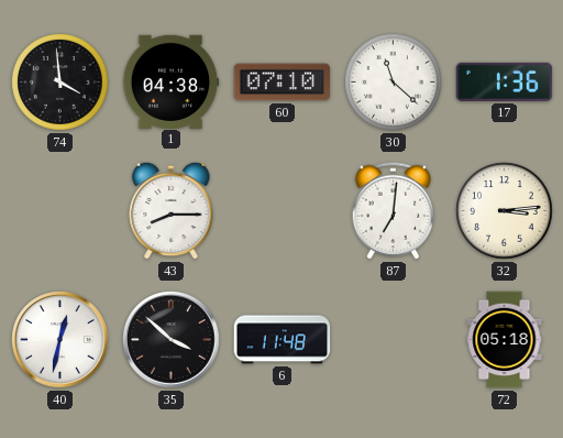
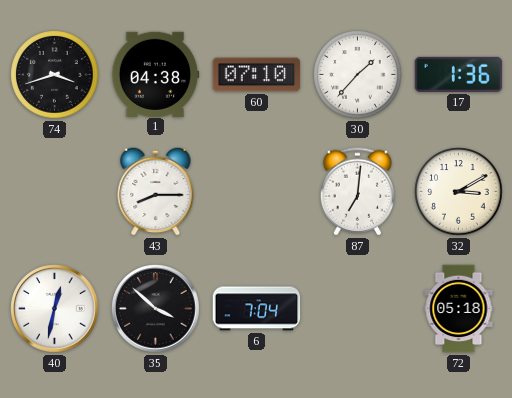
74: 3:59 -> 3:42
30: 11:22 -> 1:37
32: 3:14 -> 3:10
6: 11:48 -> 7:04
